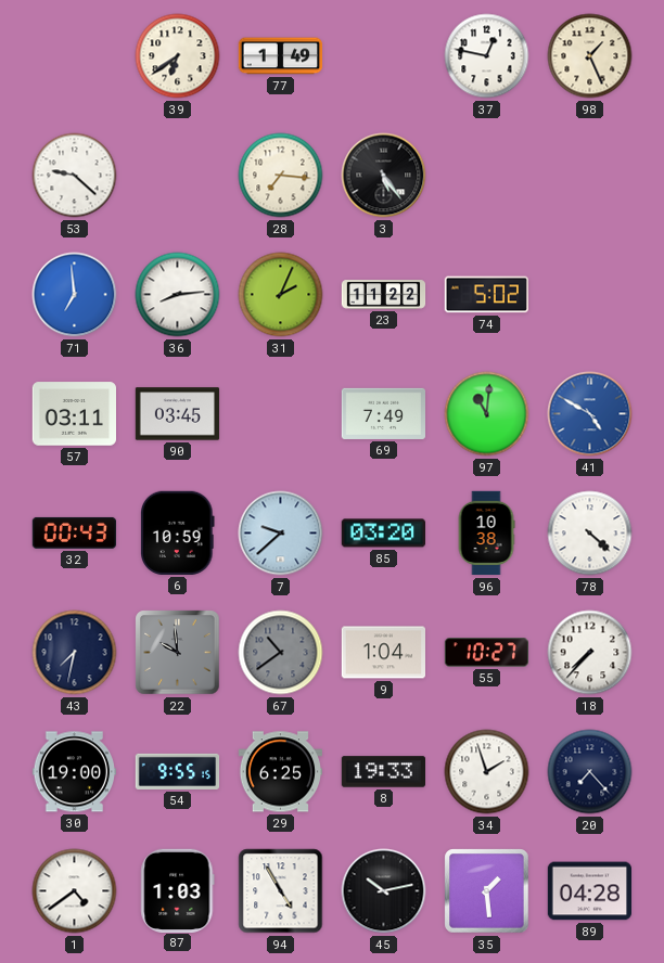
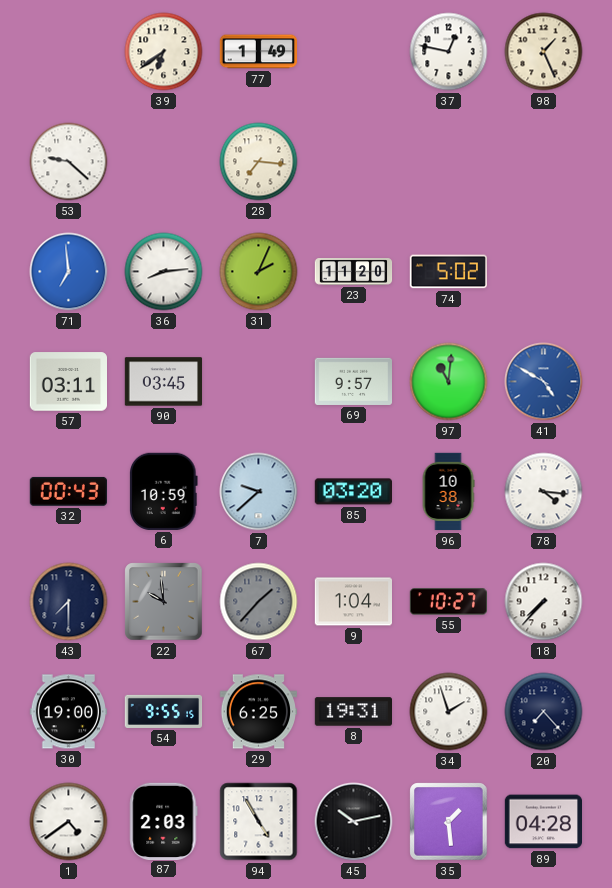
3: 5:24 -> none
23: 11:22 -> 11:20
69: 7:49 -> 9:57
78: 4:22 -> 4:16
43: 7:32 -> 7:30
67: 10:39 -> 1:37
8: 19:33 -> 19:31
87: 1:03 -> 2:03
